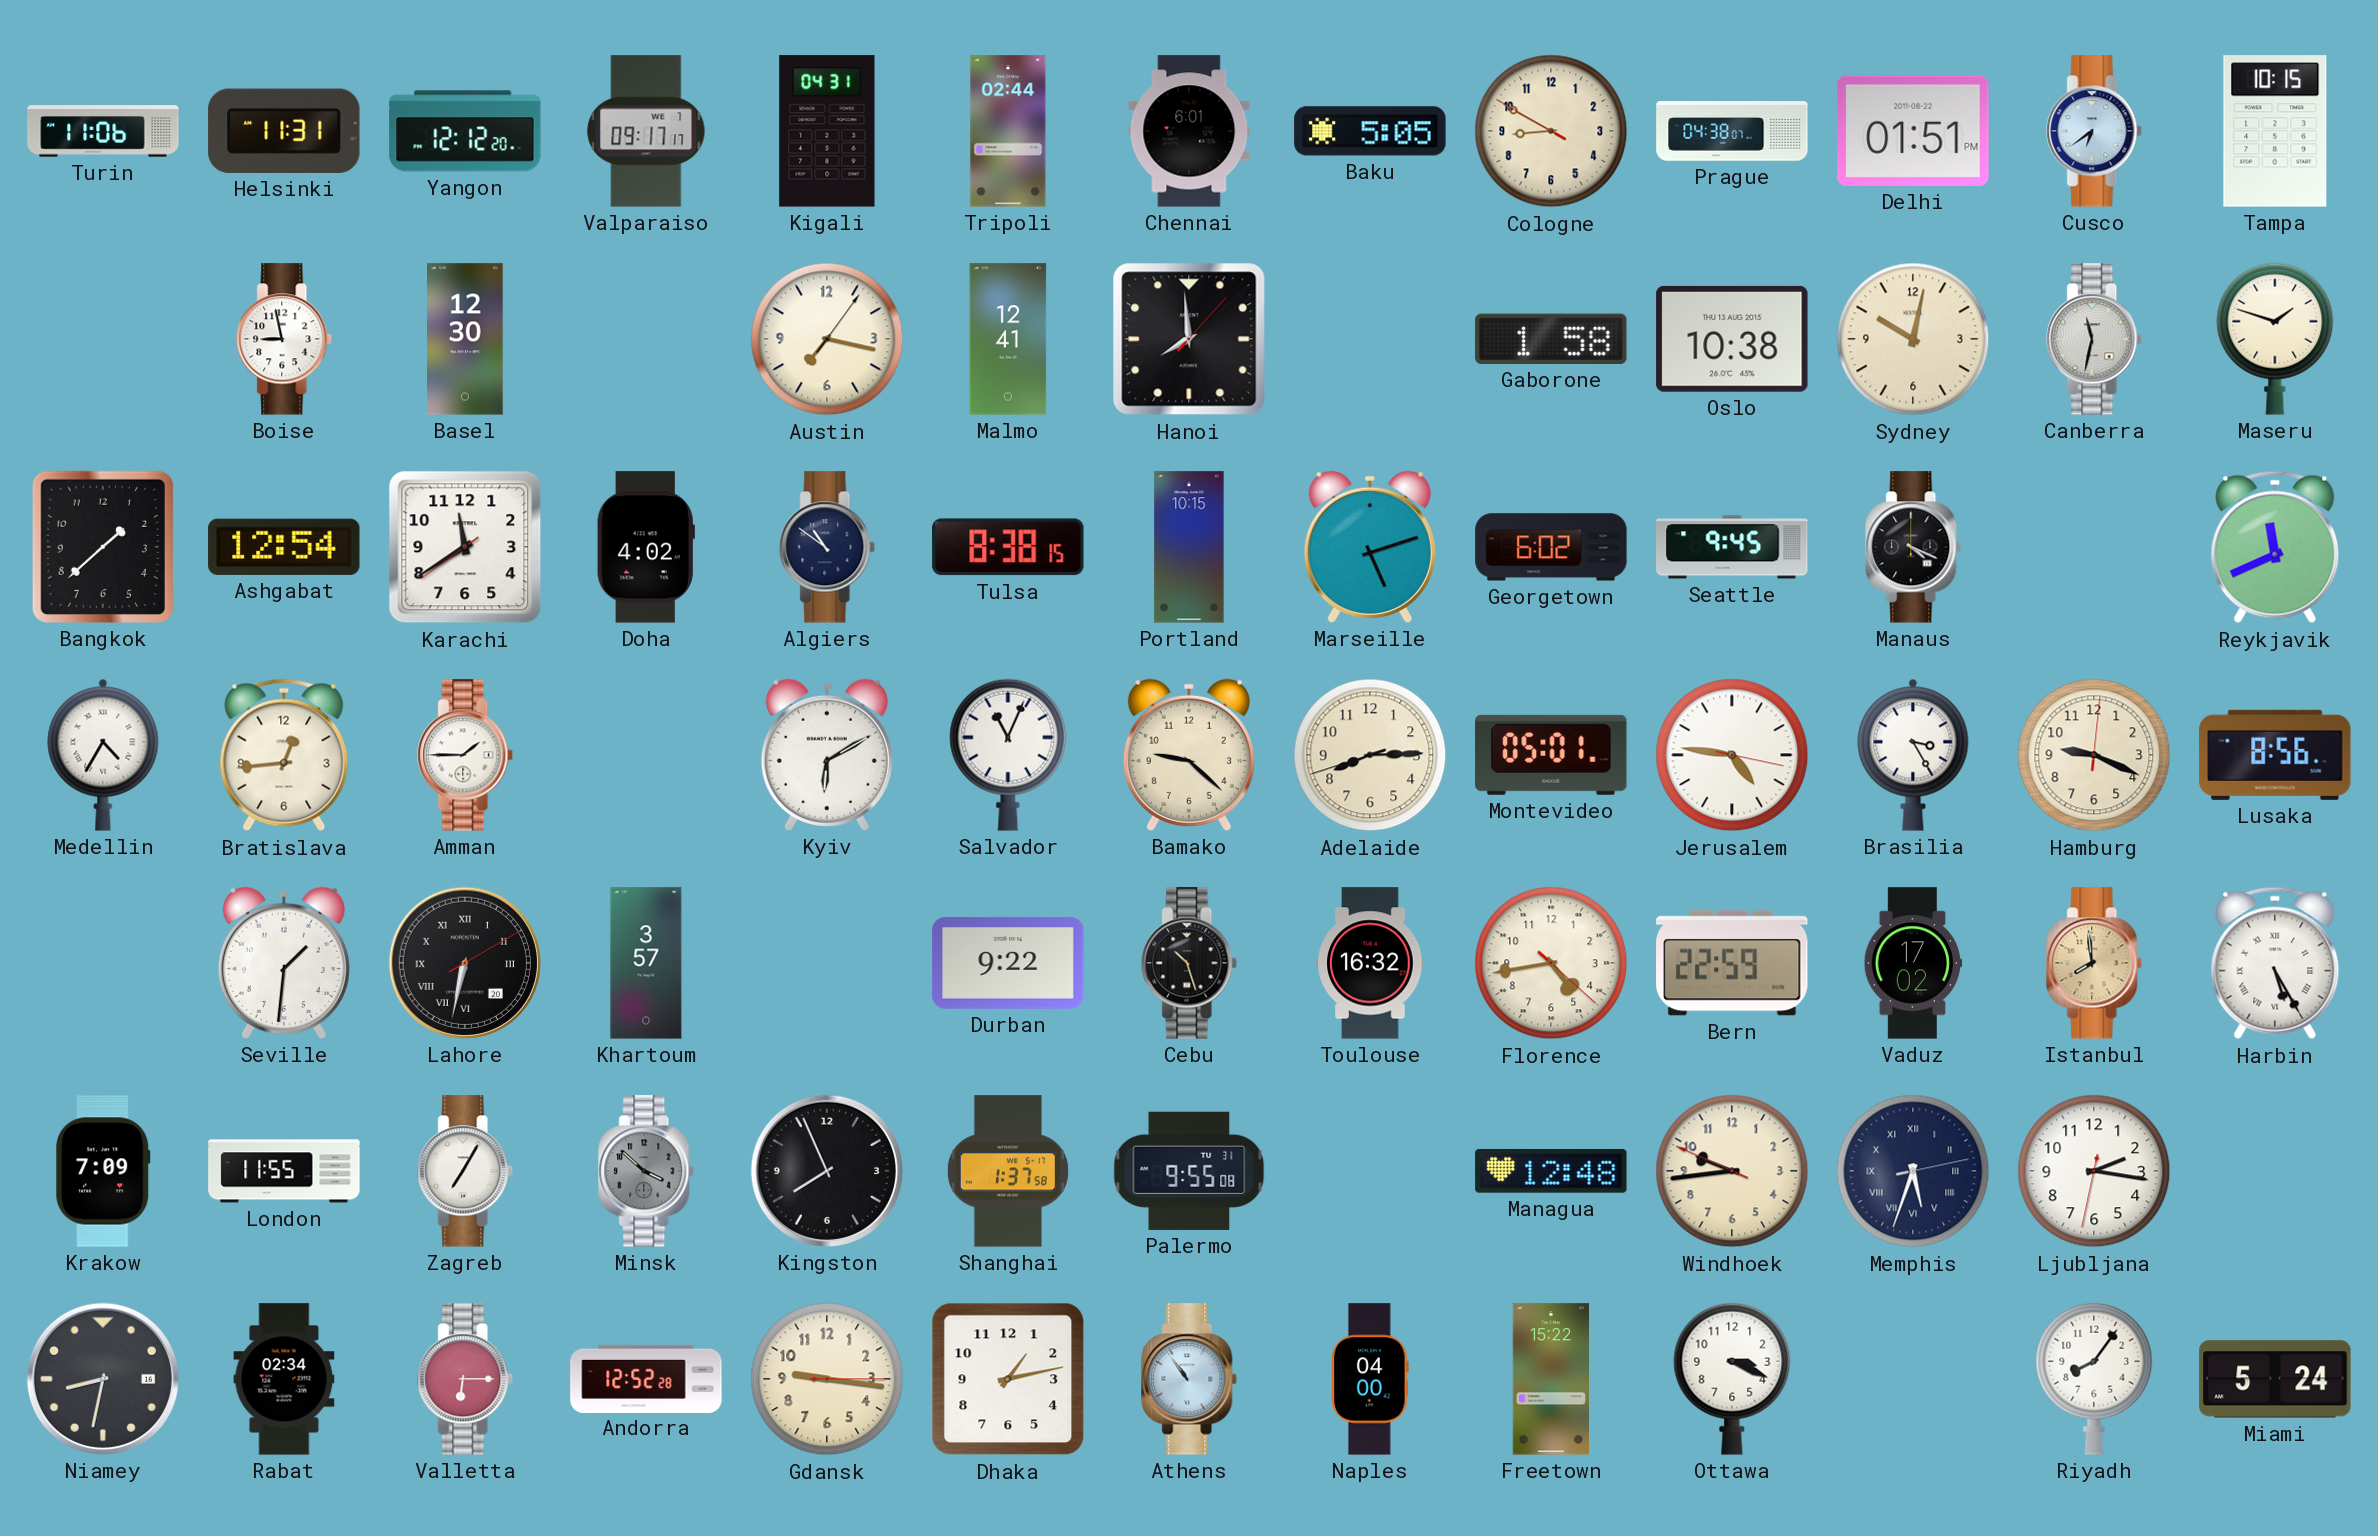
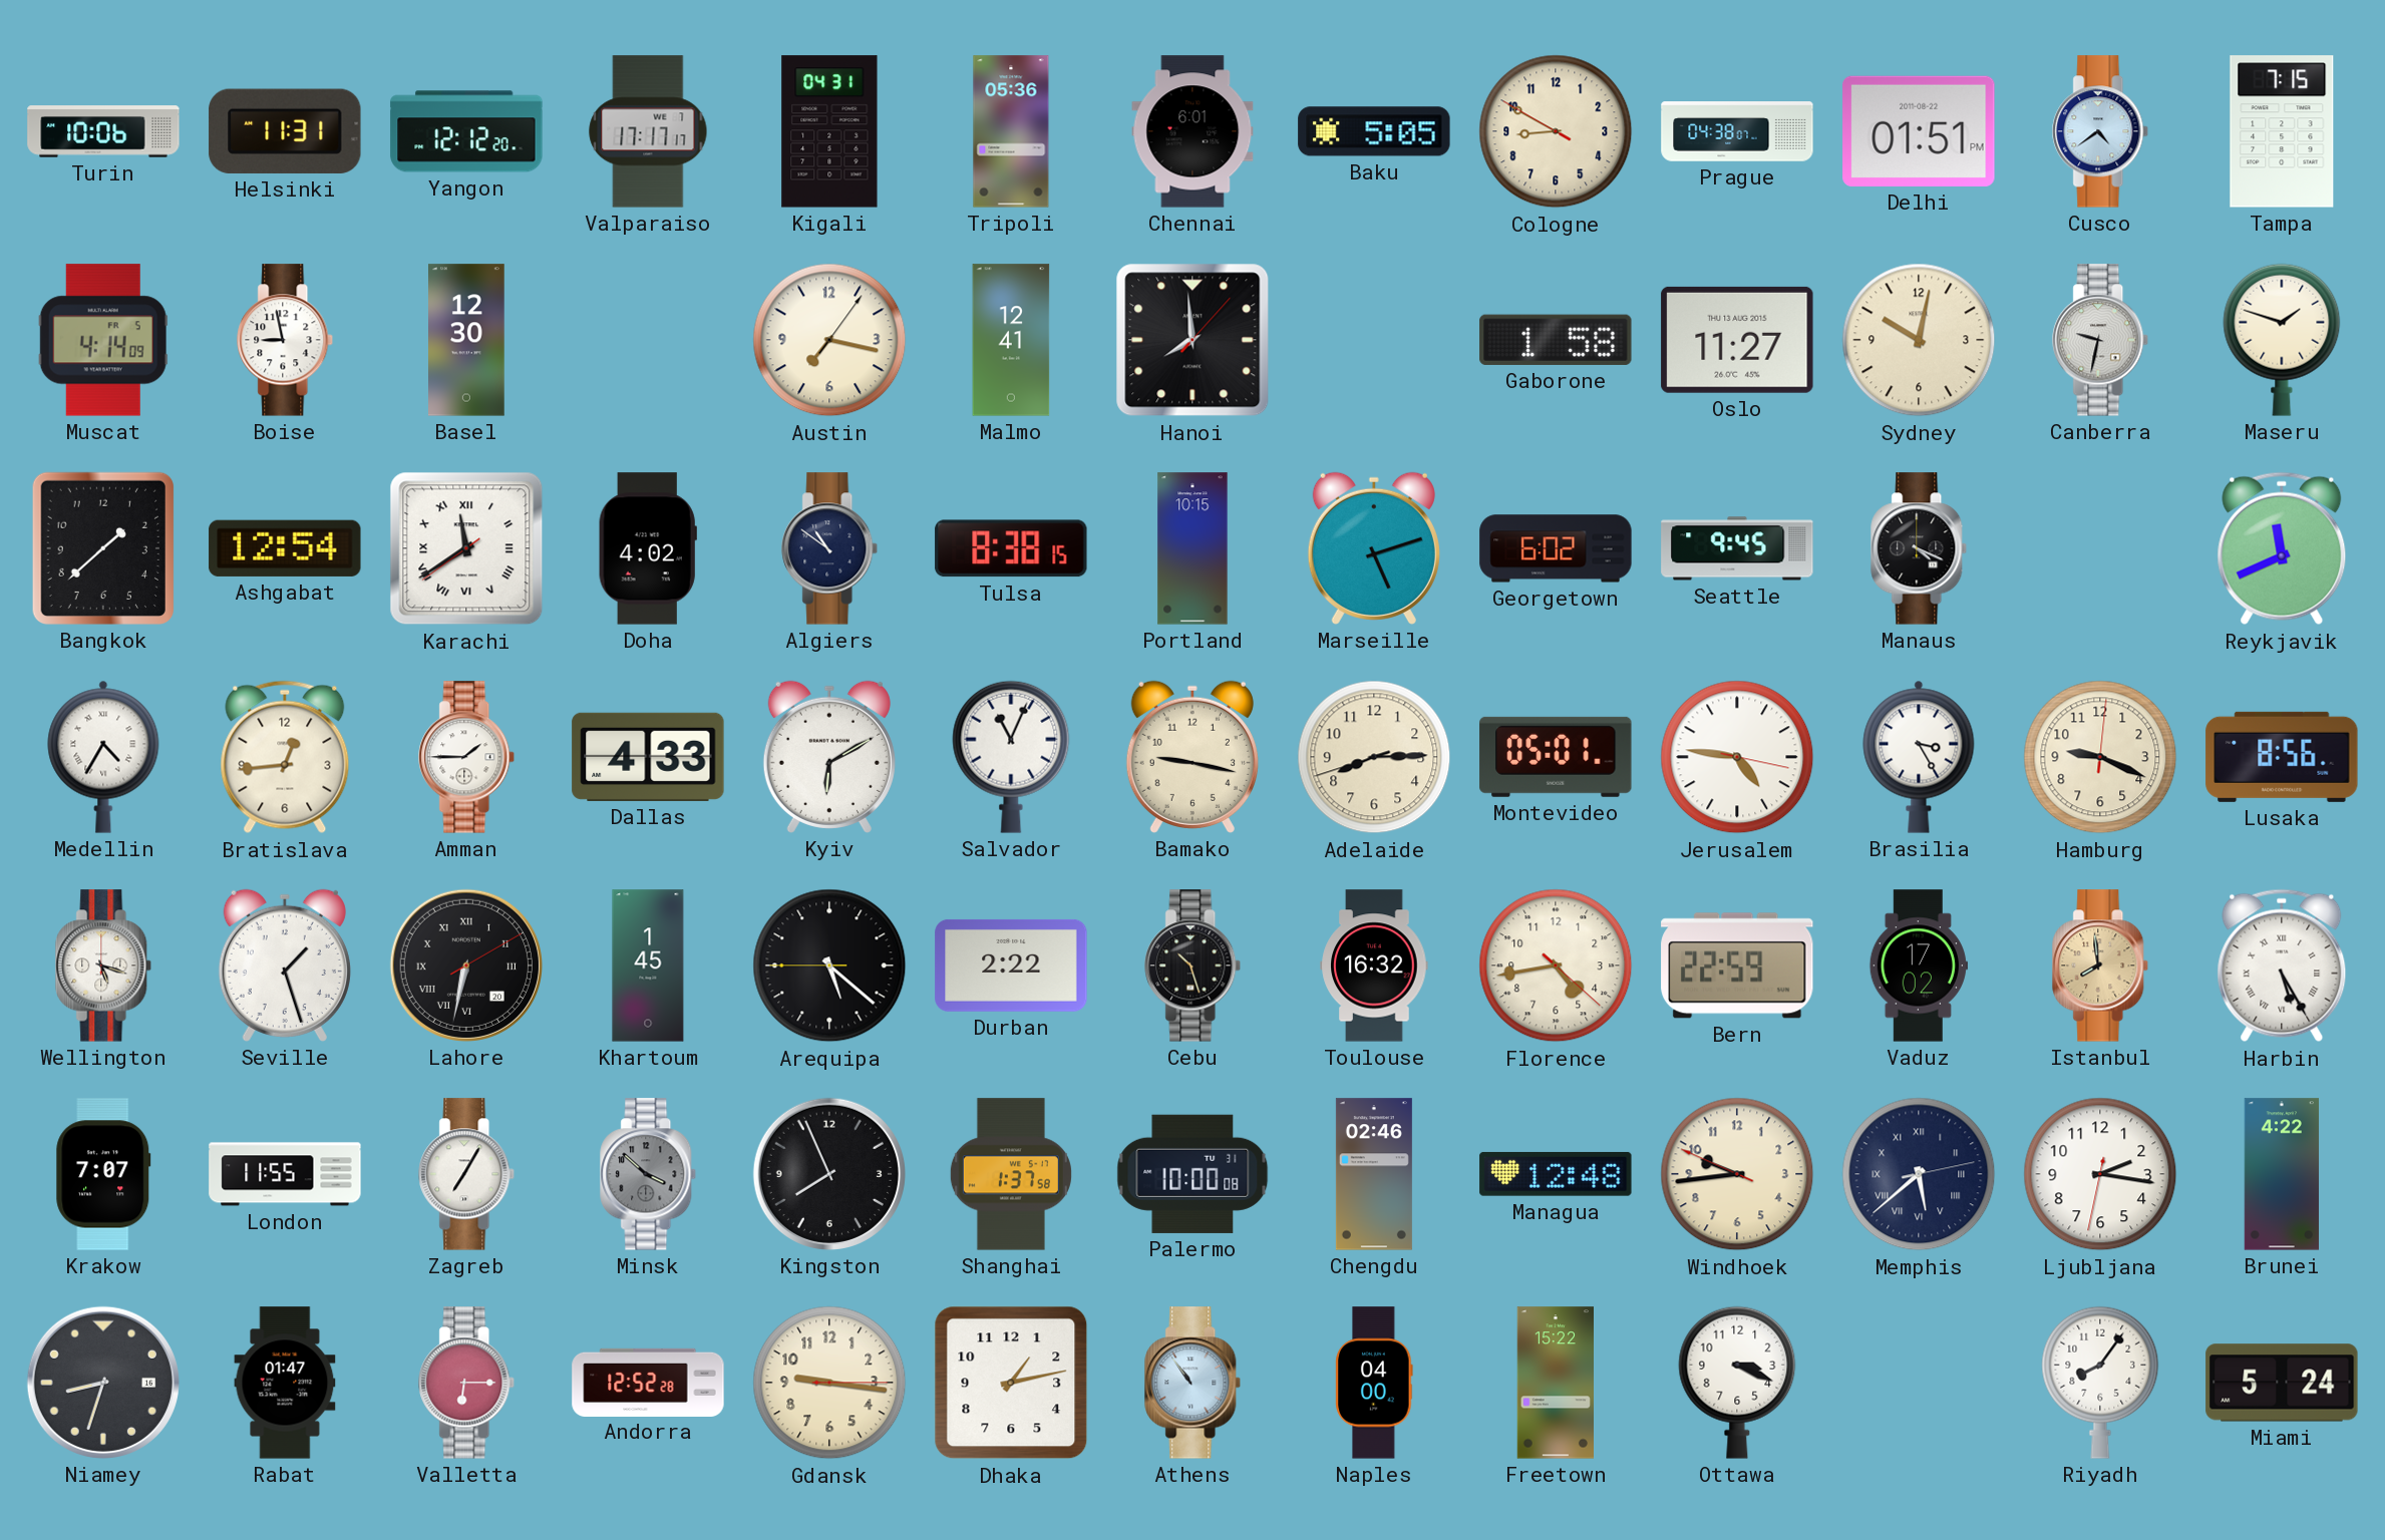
Turin: 11:06 -> 10:06
Valparaiso: 09:17 -> 17:17
Tripoli: 02:44 -> 05:36
Cusco: 6:39 -> 4:39
Tampa: 10:15 -> 7:15
Muscat: none -> 4:14
Oslo: 10:38 -> 11:27
Canberra: 11:32 -> 9:32
Karachi numerals: Arabic -> Roman
Dallas: none -> 4:33
Bamako: 9:22 -> 9:17
Wellington: none -> 5:18
Seville: 1:31 -> 1:27
Khartoum: 3:57 -> 1:45
Arequipa: none -> 5:21
Durban: 9:22 -> 2:22
Krakow: 7:09 -> 7:07
Palermo: 9:55 -> 10:00
Chengdu: none -> 02:46
Memphis: 5:33 -> 5:38
Brunei: none -> 4:22
Niamey: 8:32 -> 8:33
Rabat: 02:34 -> 01:47
